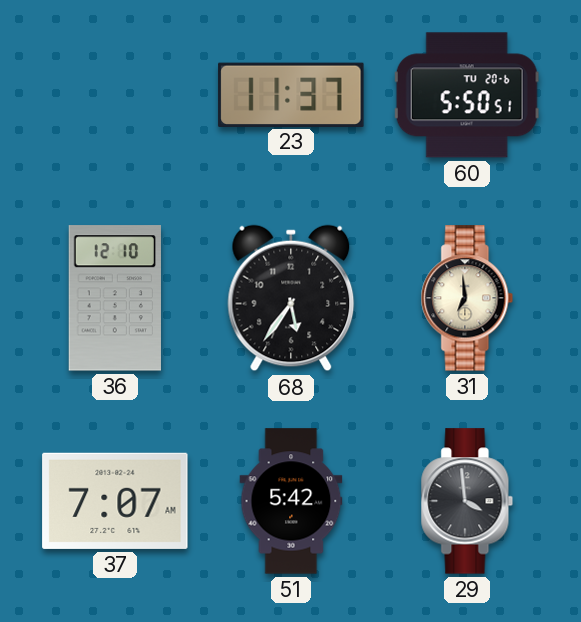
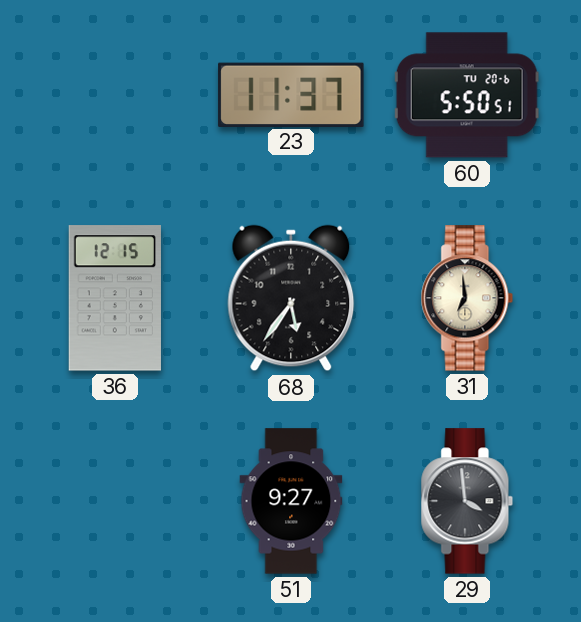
36: 12:10 -> 12:15
37: 7:07 -> none
51: 5:42 -> 9:27
